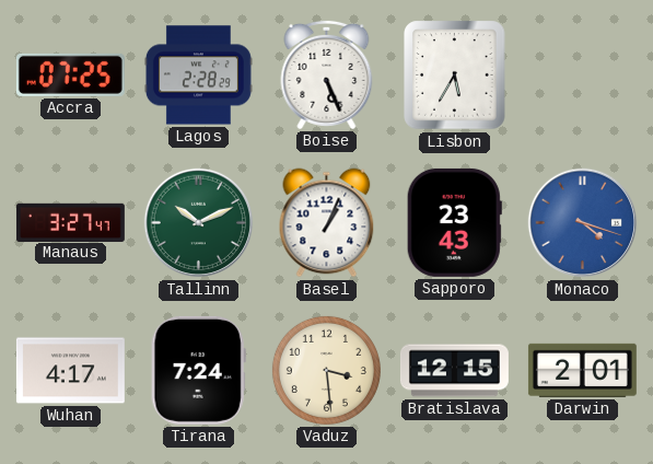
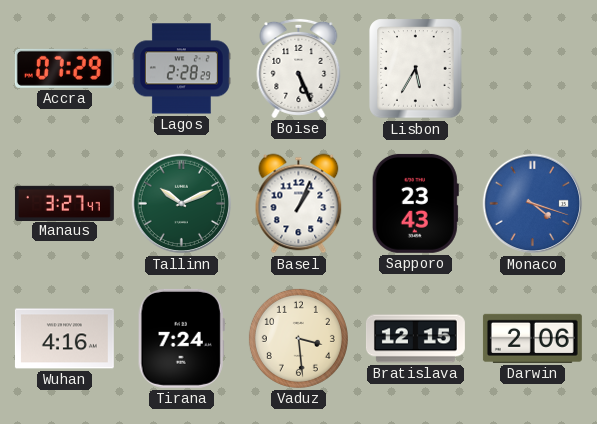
Accra: 07:25 -> 07:29
Wuhan: 4:17 -> 4:16
Darwin: 2:01 -> 2:06
